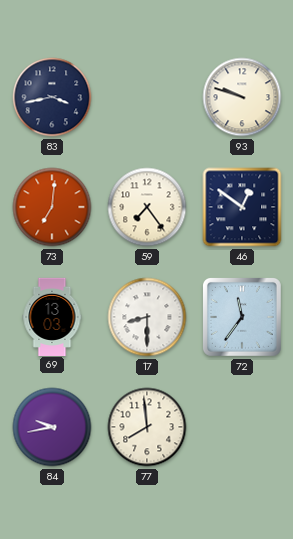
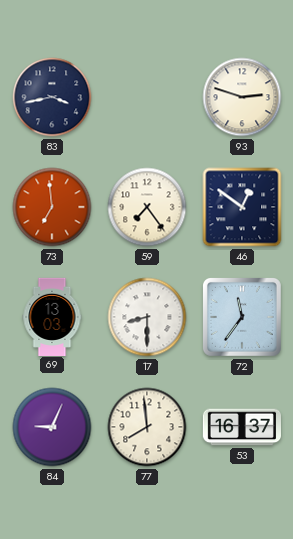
93: 9:48 -> 2:48
73: 7:01 -> 6:59
84: 9:43 -> 9:04
53: none -> 16:37
